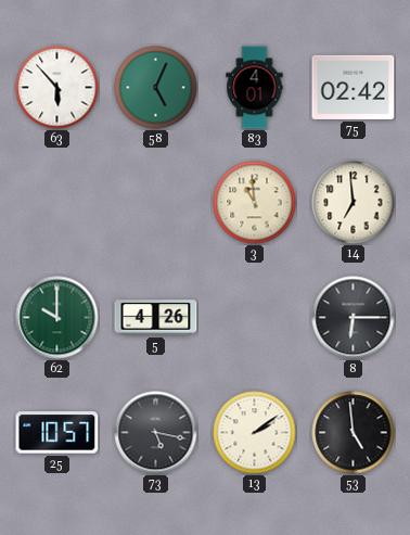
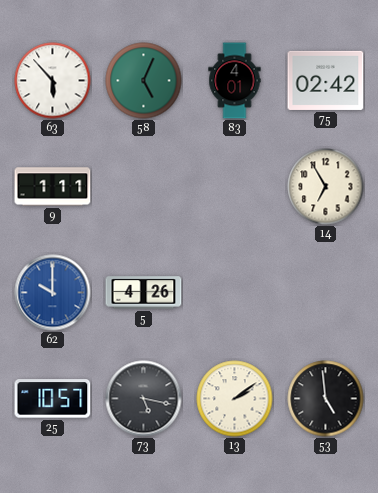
9: none -> 1:11
3: 10:59 -> none
14: 6:59 -> 6:55
62 dial: green -> blue
8: 6:15 -> none
